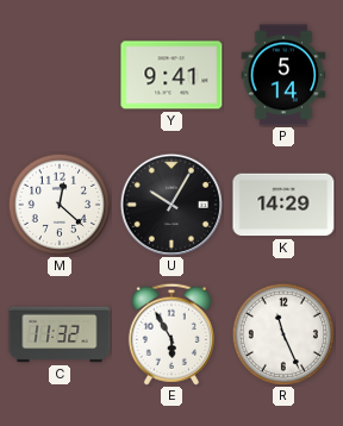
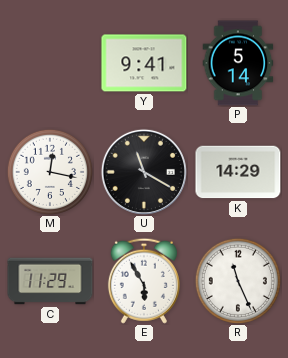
M: 12:22 -> 12:17
U: 10:05 -> 11:20
C: 11:32 -> 11:29
